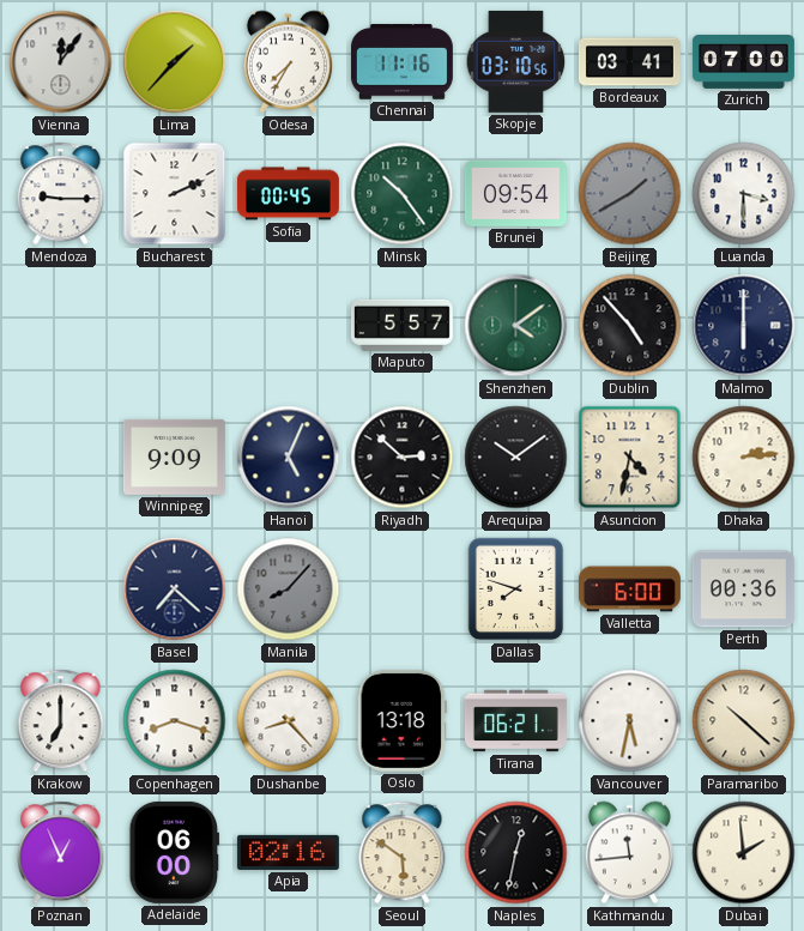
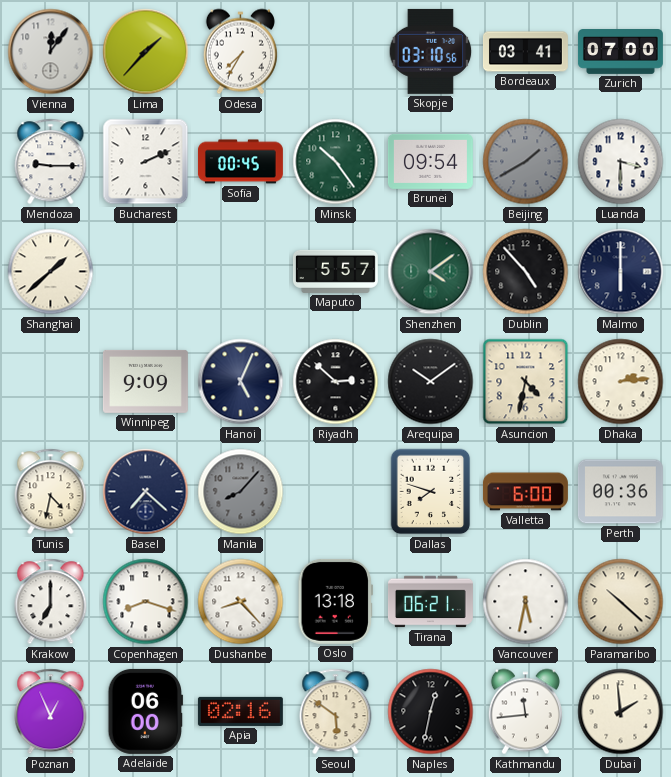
Chennai: 11:16 -> none
Shanghai: none -> 1:38
Tunis: none -> 4:32
